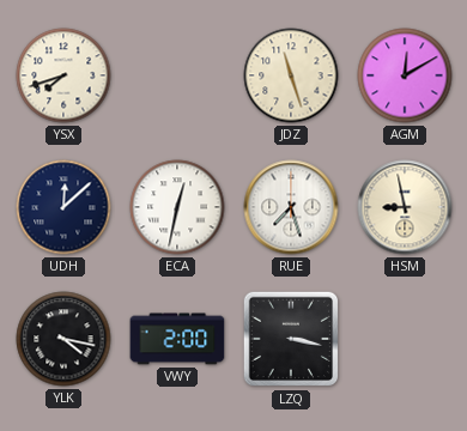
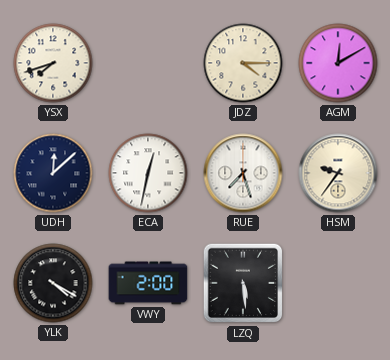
JDZ: 11:27 -> 4:15
HSM: 8:58 -> 9:36
YLK: 4:17 -> 4:20
LZQ: 3:17 -> 5:29
